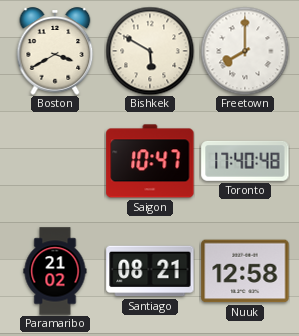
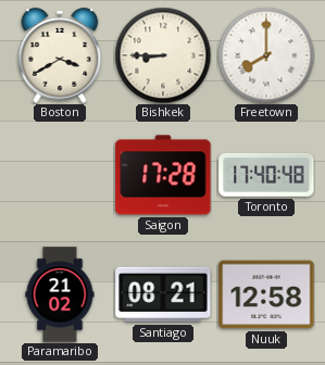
Bishkek: 5:50 -> 8:45
Saigon: 10:47 -> 17:28
